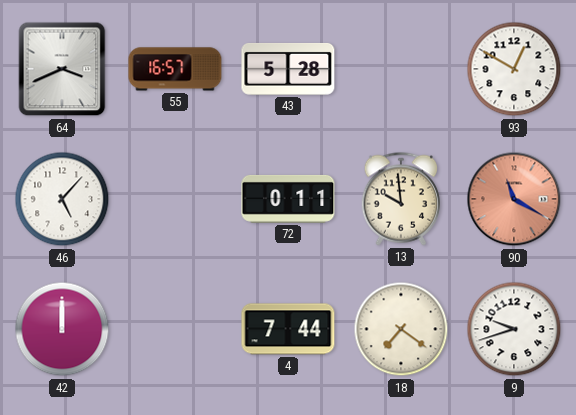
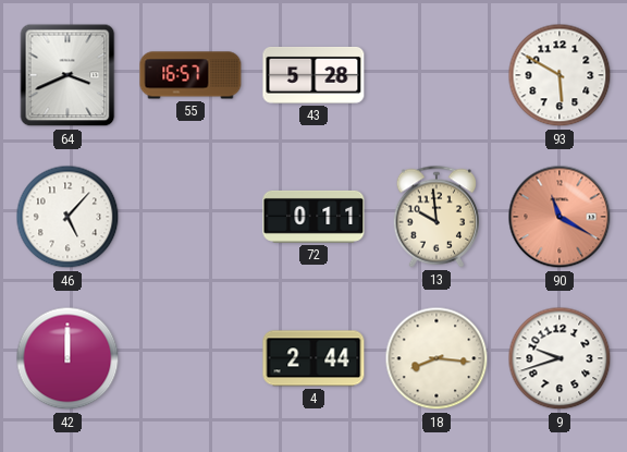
93: 12:50 -> 5:50
4: 7:44 -> 2:44
18: 7:21 -> 8:16
